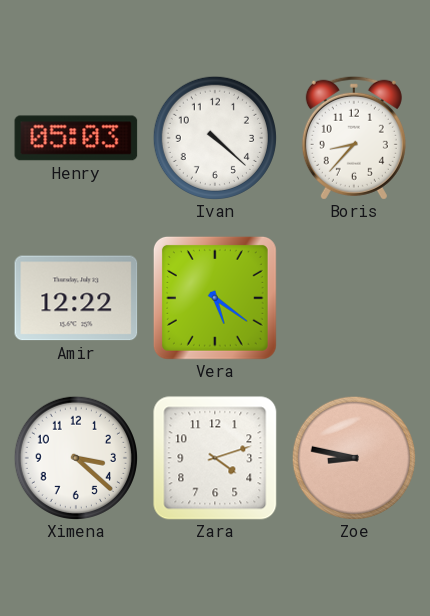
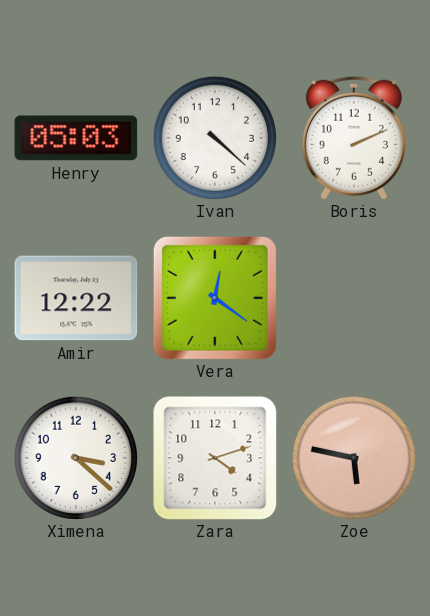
Boris: 8:37 -> 2:11
Vera: 5:21 -> 12:21
Zoe: 8:47 -> 5:47
